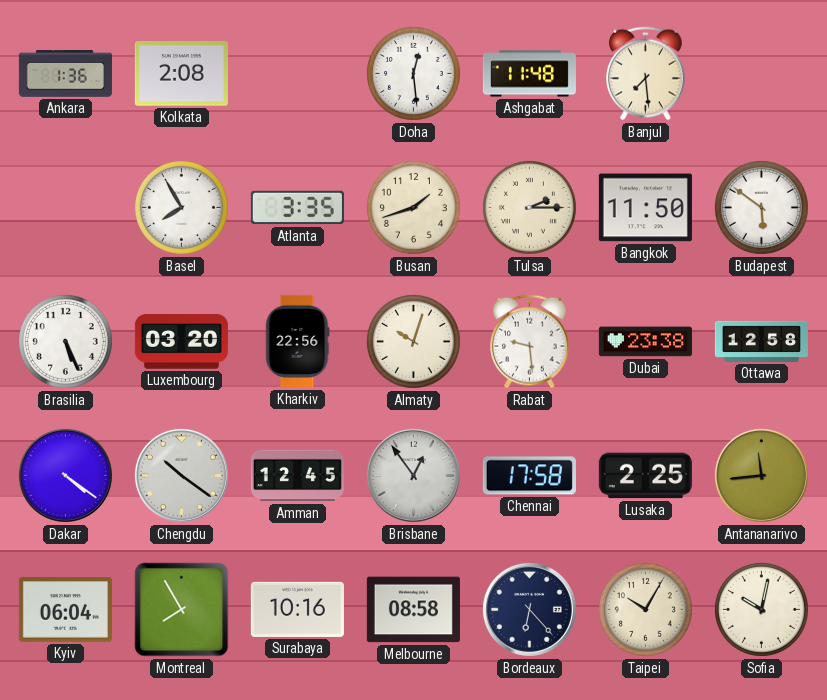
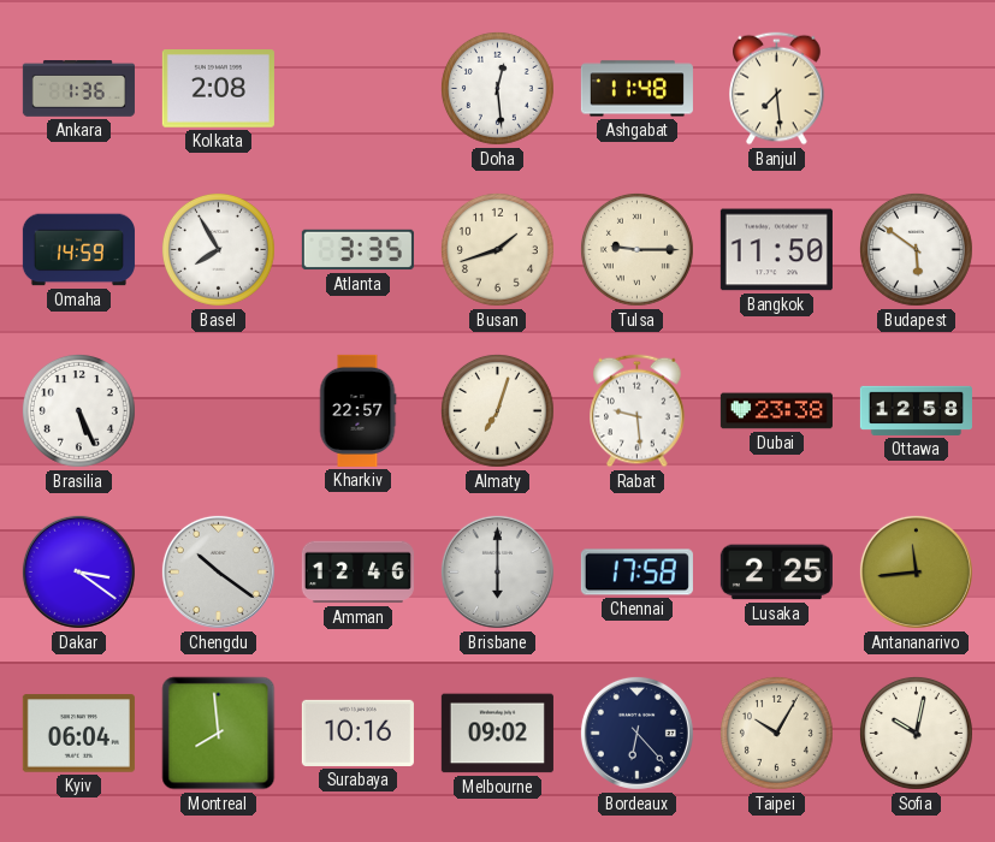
Omaha: none -> 14:59
Tulsa: 2:15 -> 9:15
Luxembourg: 03:20 -> none
Kharkiv: 22:56 -> 22:57
Almaty: 10:03 -> 7:03
Dakar: 4:21 -> 3:21
Amman: 12:45 -> 12:46
Brisbane: 12:54 -> 6:00
Montreal: 7:55 -> 7:59
Melbourne: 08:58 -> 09:02
